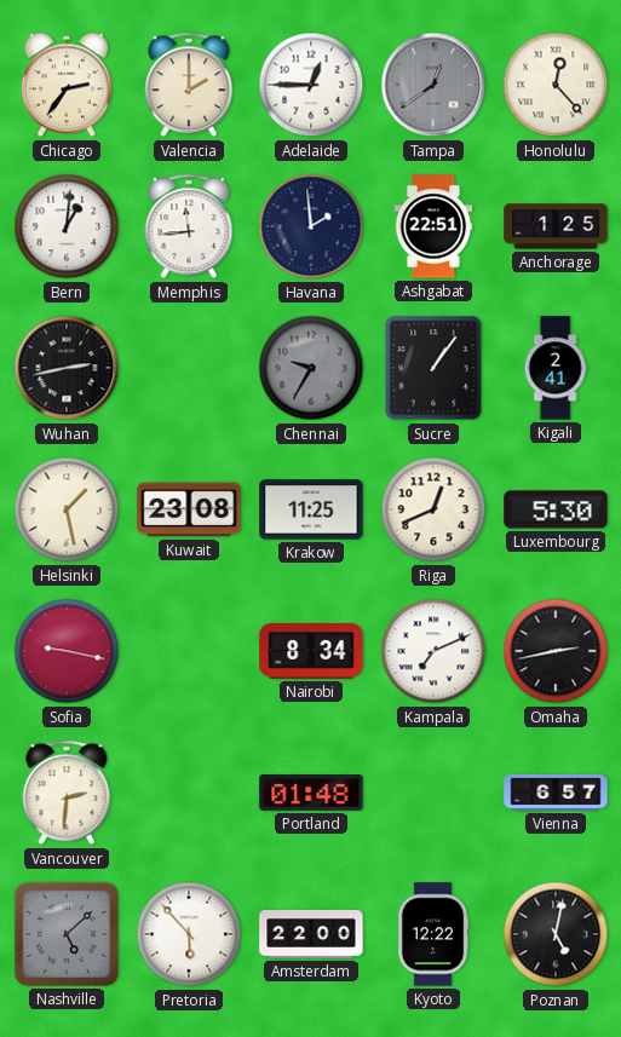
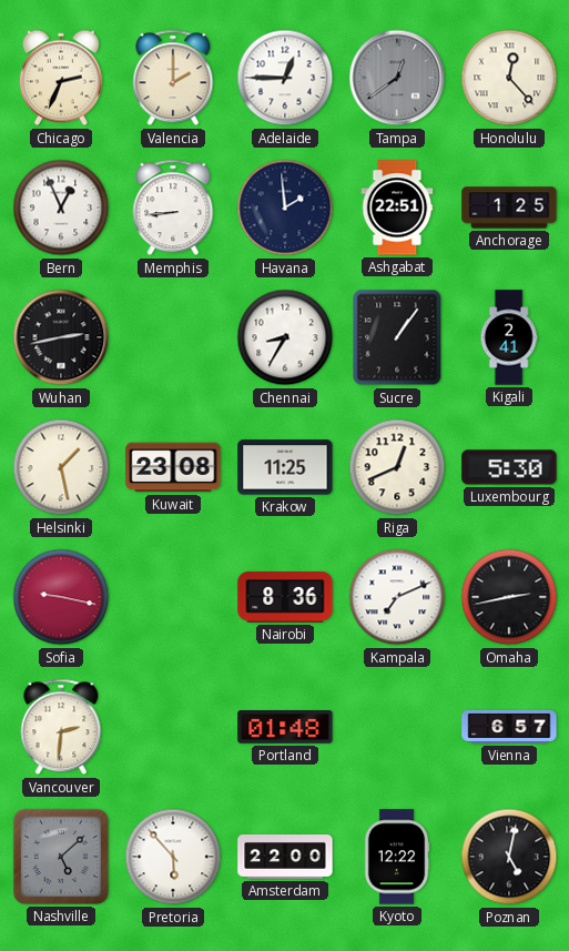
Chicago: 2:36 -> 2:34
Bern: 1:01 -> 12:56
Memphis: 11:44 -> 8:44
Chennai: 9:35 -> 8:35
Chennai dial: grey -> white
Nairobi: 8:34 -> 8:36
